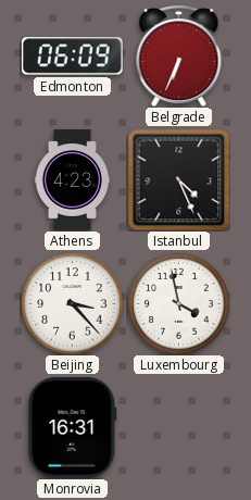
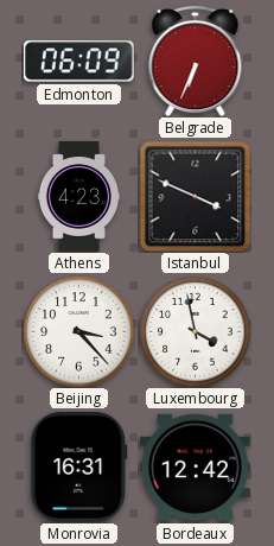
Istanbul: 4:26 -> 3:49
Bordeaux: none -> 12:42
